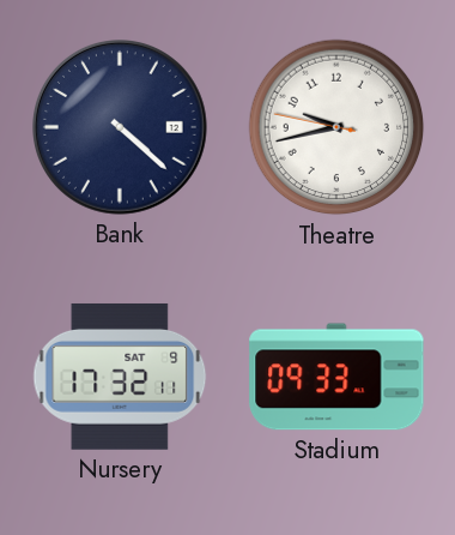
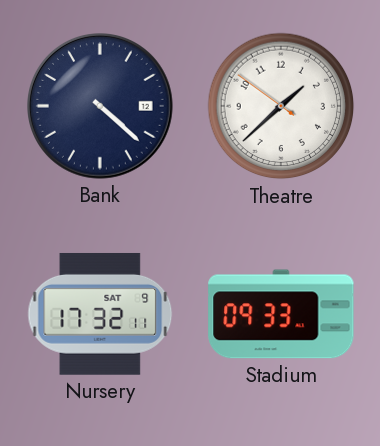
Theatre: 9:42 -> 1:37
